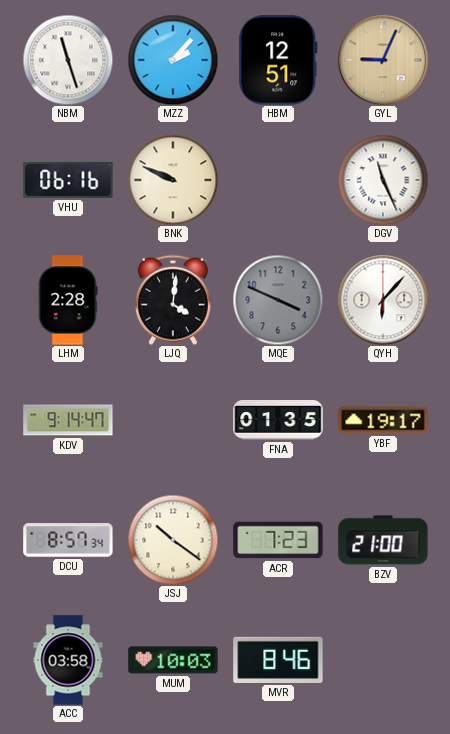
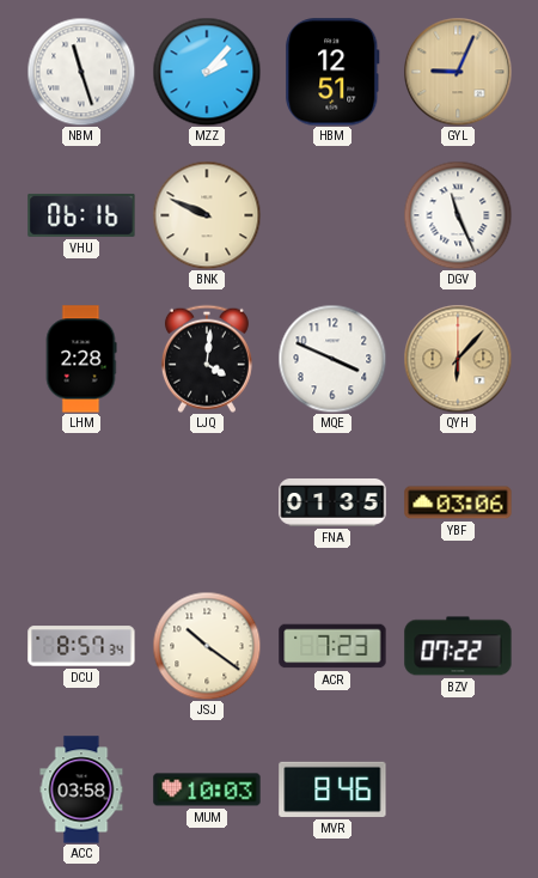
MQE dial: grey -> white
QYH dial: white -> champagne
KDV: 9:14 -> none
YBF: 19:17 -> 03:06
BZV: 21:00 -> 07:22
